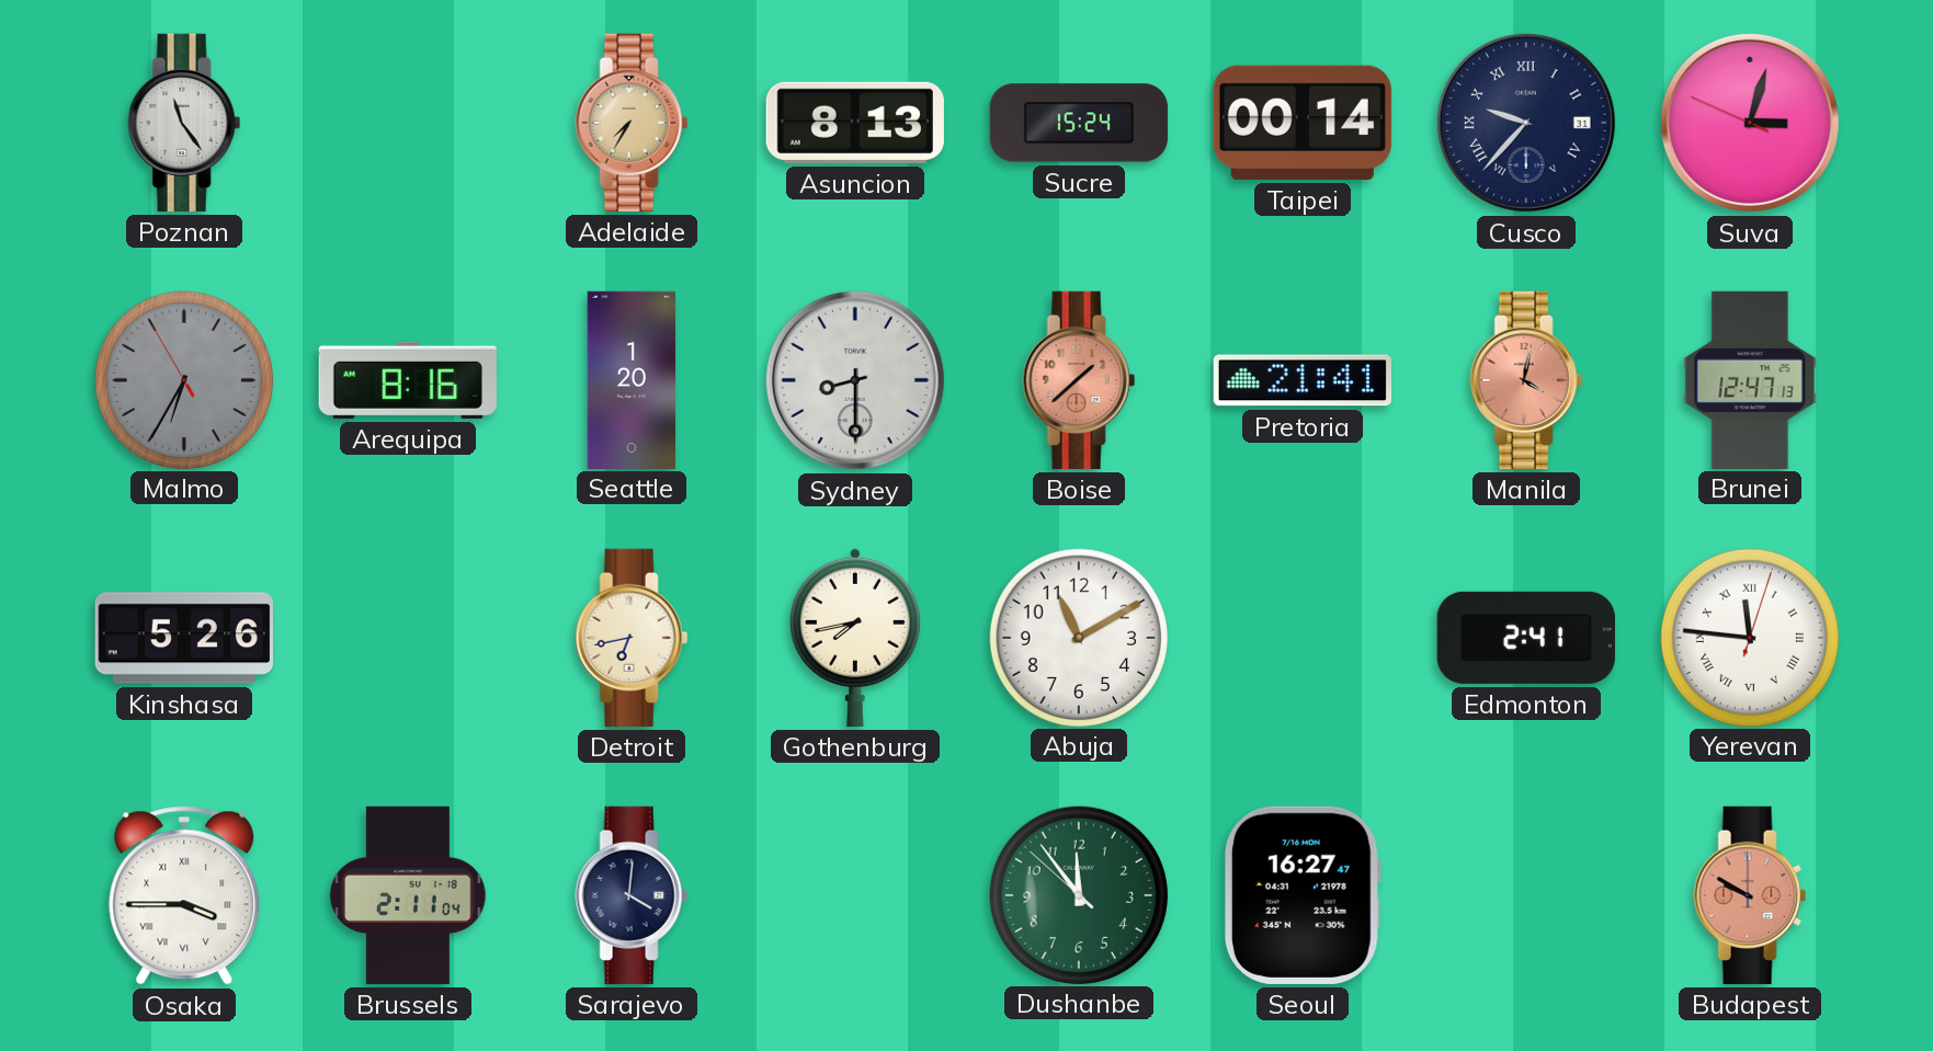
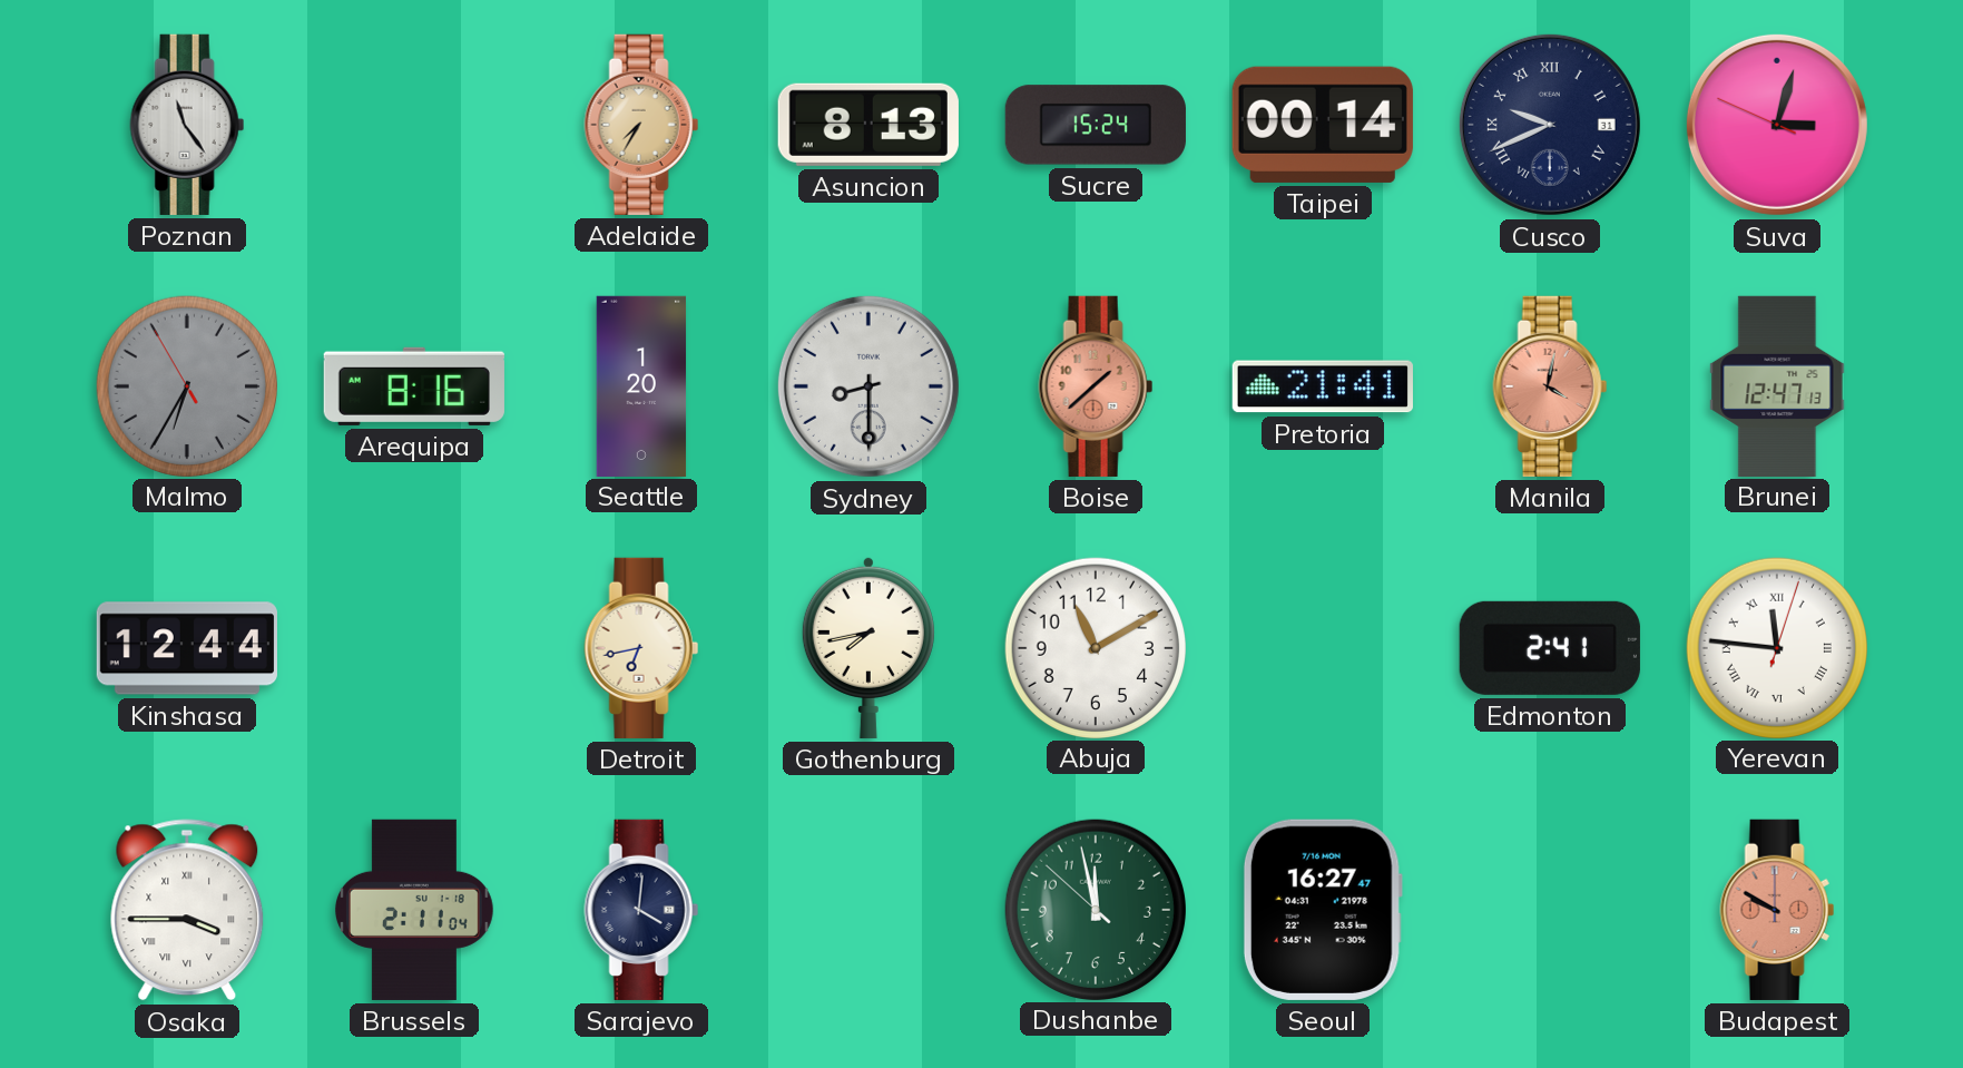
Cusco: 9:37 -> 9:41
Kinshasa: 5:26 -> 12:44
Dushanbe: 11:53 -> 11:57
